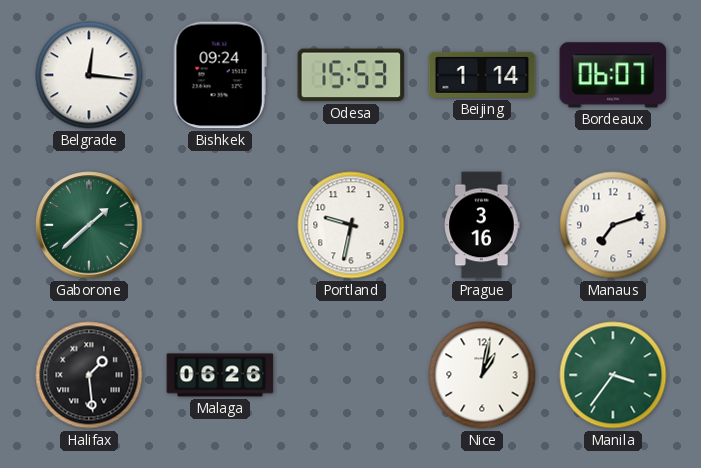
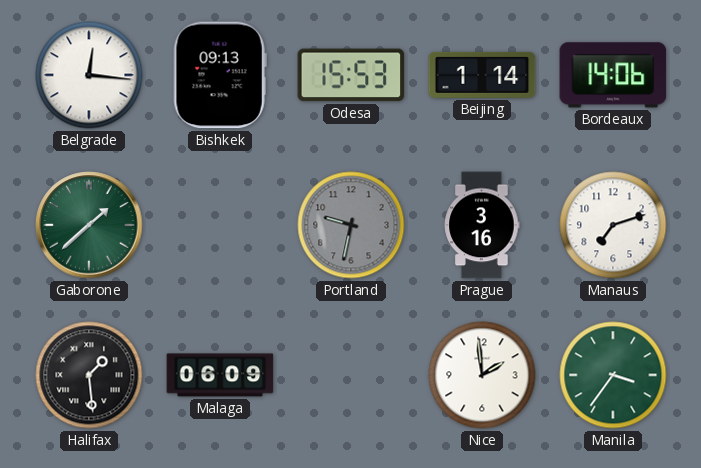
Bishkek: 09:24 -> 09:13
Bordeaux: 06:07 -> 14:06
Portland dial: white -> grey
Malaga: 06:26 -> 06:09
Nice: 1:02 -> 1:59
